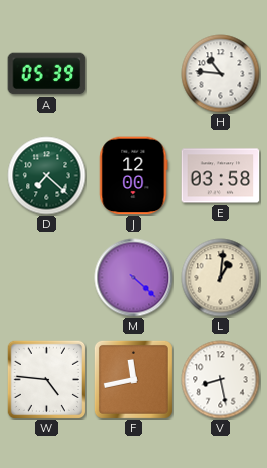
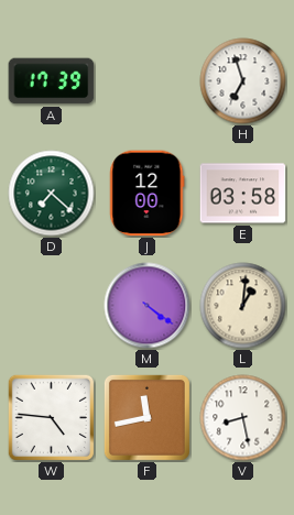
A: 05:39 -> 17:39
H: 10:46 -> 6:57
M: 4:22 -> 4:21
